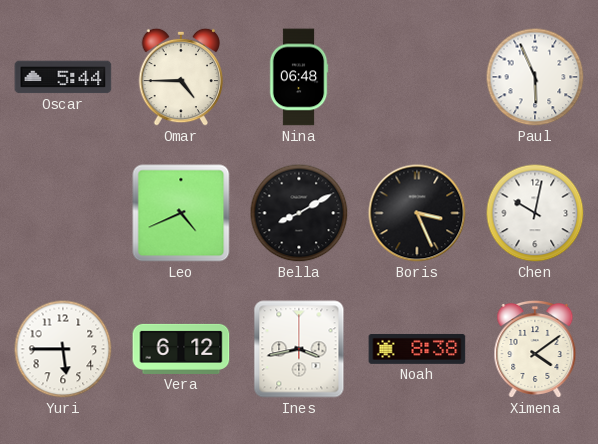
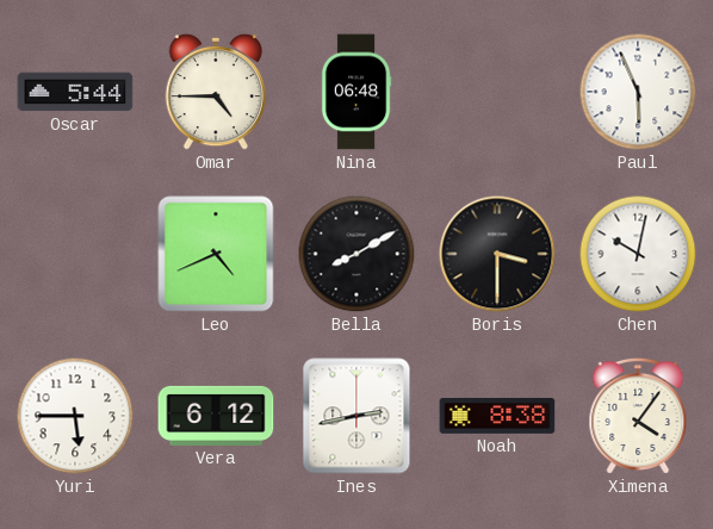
Boris: 3:26 -> 3:30
Ines: 3:43 -> 2:43
Ximena: 4:09 -> 4:06
